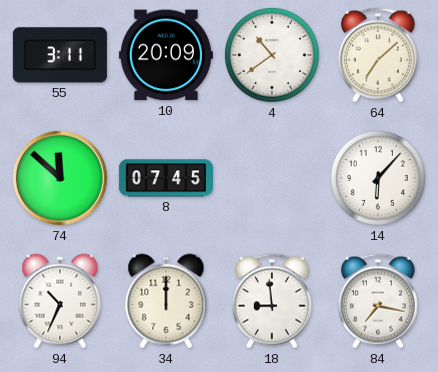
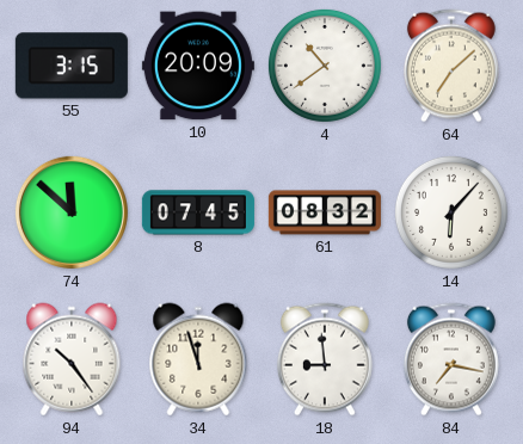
55: 3:11 -> 3:15
61: none -> 08:32
94: 10:34 -> 10:24
34: 12:00 -> 11:57
